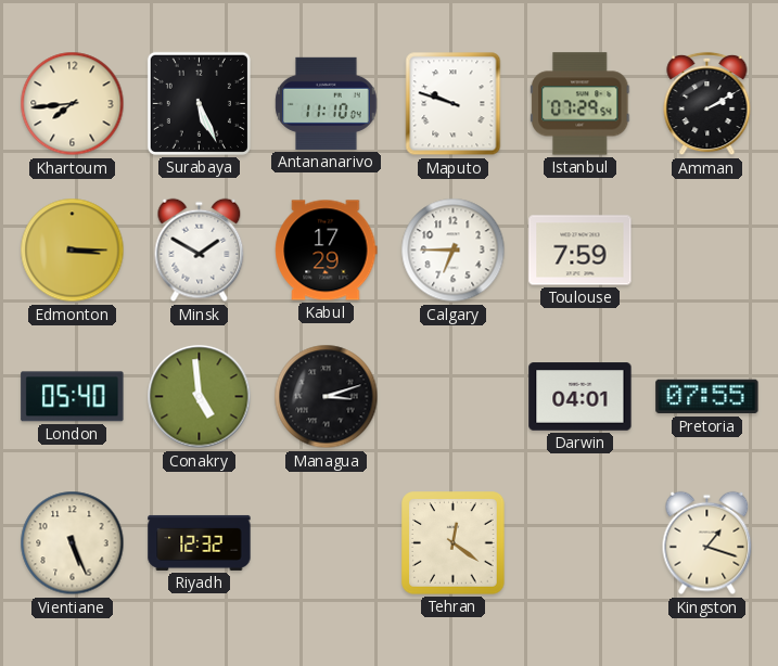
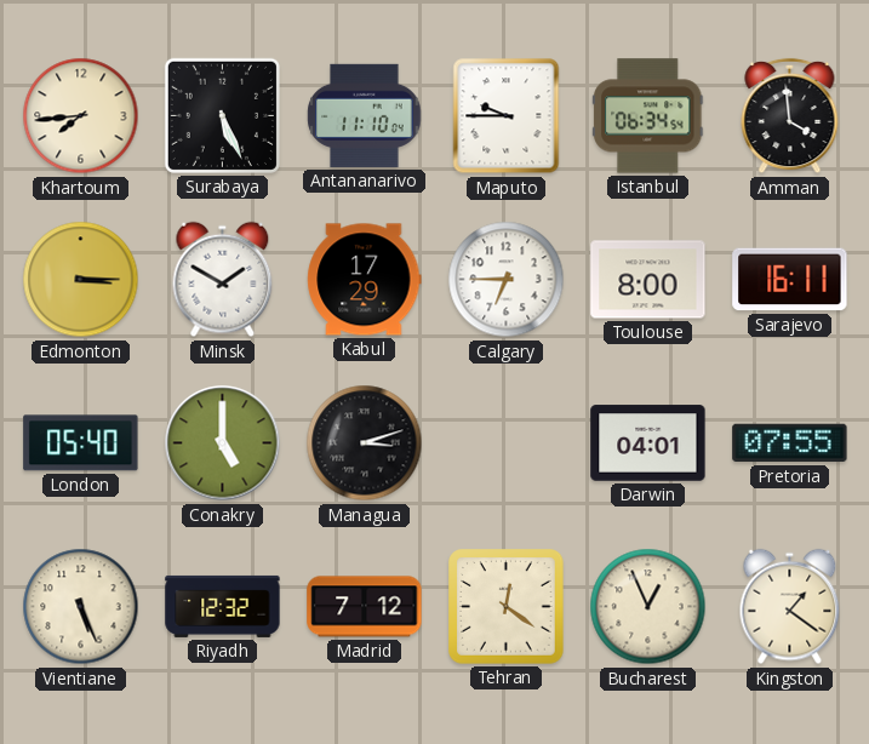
Maputo: 9:48 -> 9:45
Istanbul: 07:29 -> 06:34
Amman: 2:10 -> 3:59
Toulouse: 7:59 -> 8:00
Sarajevo: none -> 16:11
Conakry: 4:59 -> 5:00
Madrid: none -> 7:12
Bucharest: none -> 12:56
Kingston: 1:18 -> 1:21
